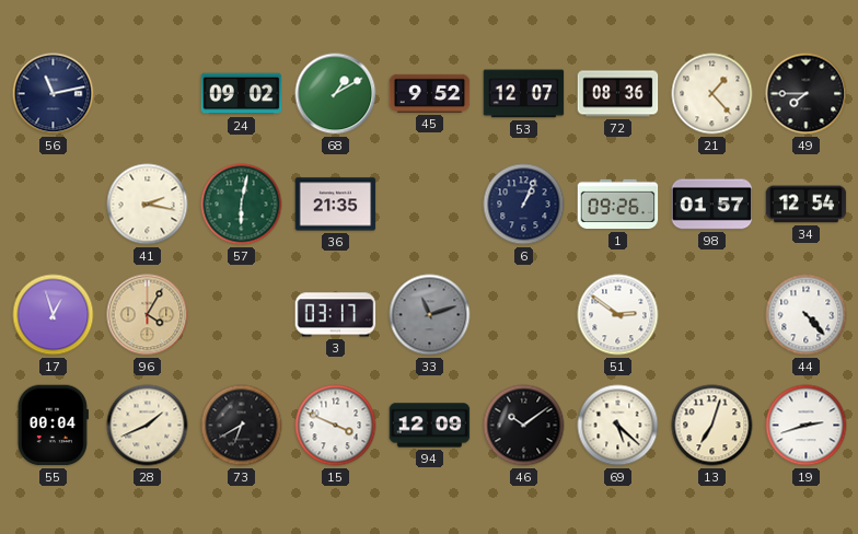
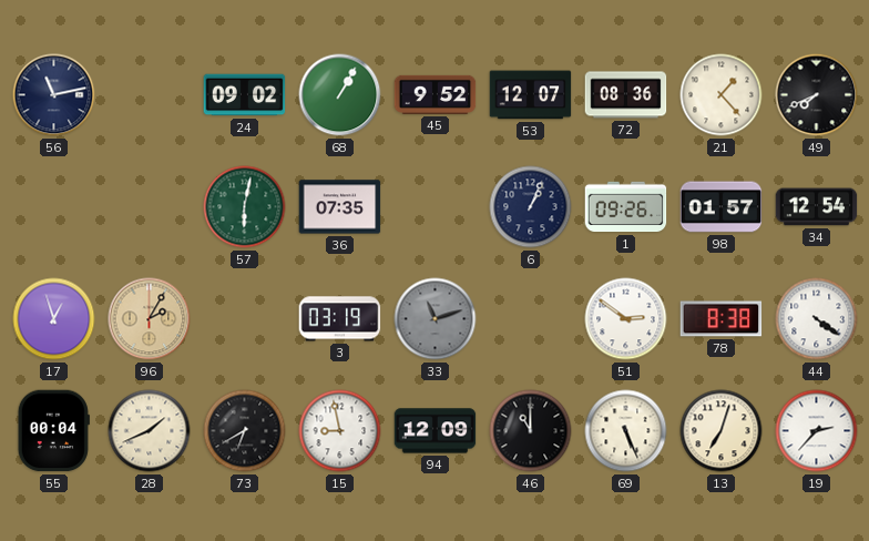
68: 1:10 -> 1:05
49: 7:45 -> 7:41
41: 2:17 -> none
36: 21:35 -> 07:35
96: 4:05 -> 2:05
3: 03:17 -> 03:19
78: none -> 8:38
44: 4:23 -> 4:21
15: 3:49 -> 8:58
46: 10:09 -> 11:00
69: 5:22 -> 5:26
19: 2:42 -> 2:37
